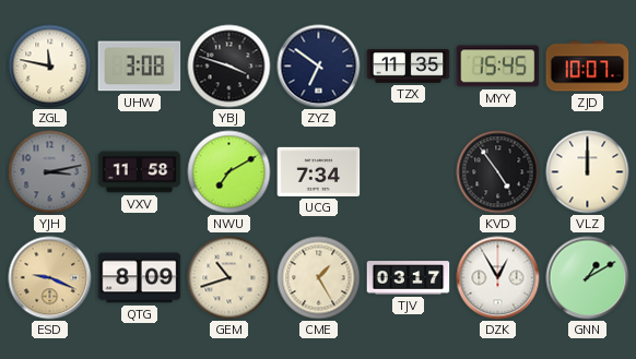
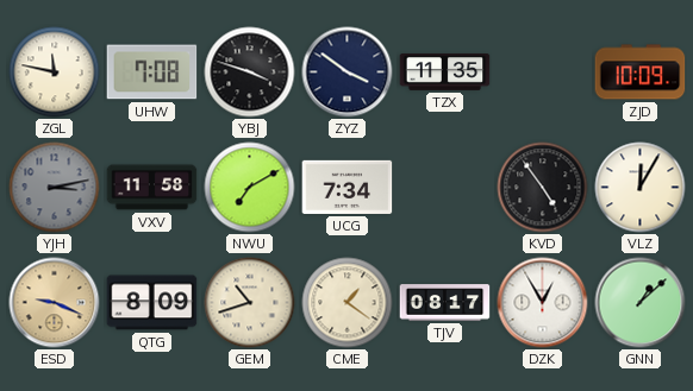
UHW: 3:08 -> 7:08
ZYZ: 6:51 -> 3:51
MYY: 15:45 -> none
ZJD: 10:07 -> 10:09
VLZ: 12:00 -> 12:05
CME: 1:25 -> 1:21
TJV: 03:17 -> 08:17
GNN: 1:10 -> 1:08
